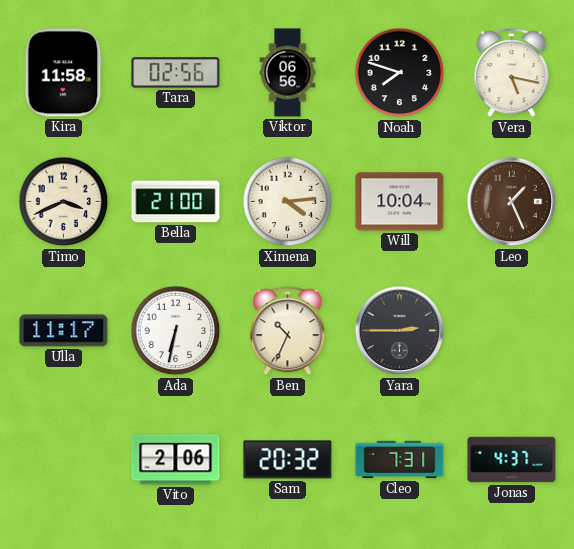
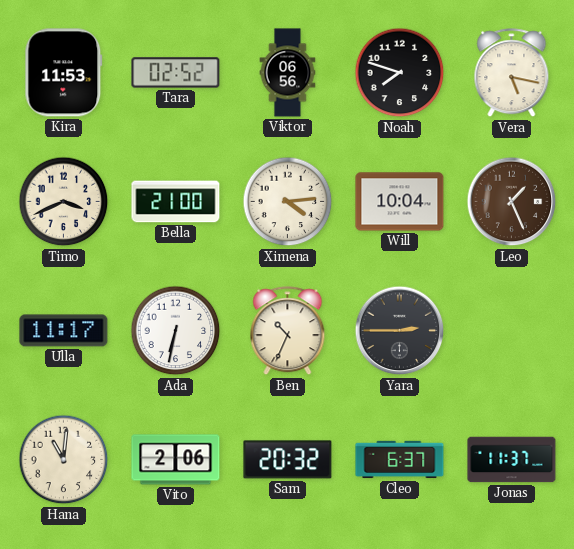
Kira: 11:58 -> 11:53
Tara: 02:56 -> 02:52
Hana: none -> 11:01
Cleo: 7:31 -> 6:37
Jonas: 4:37 -> 11:37
